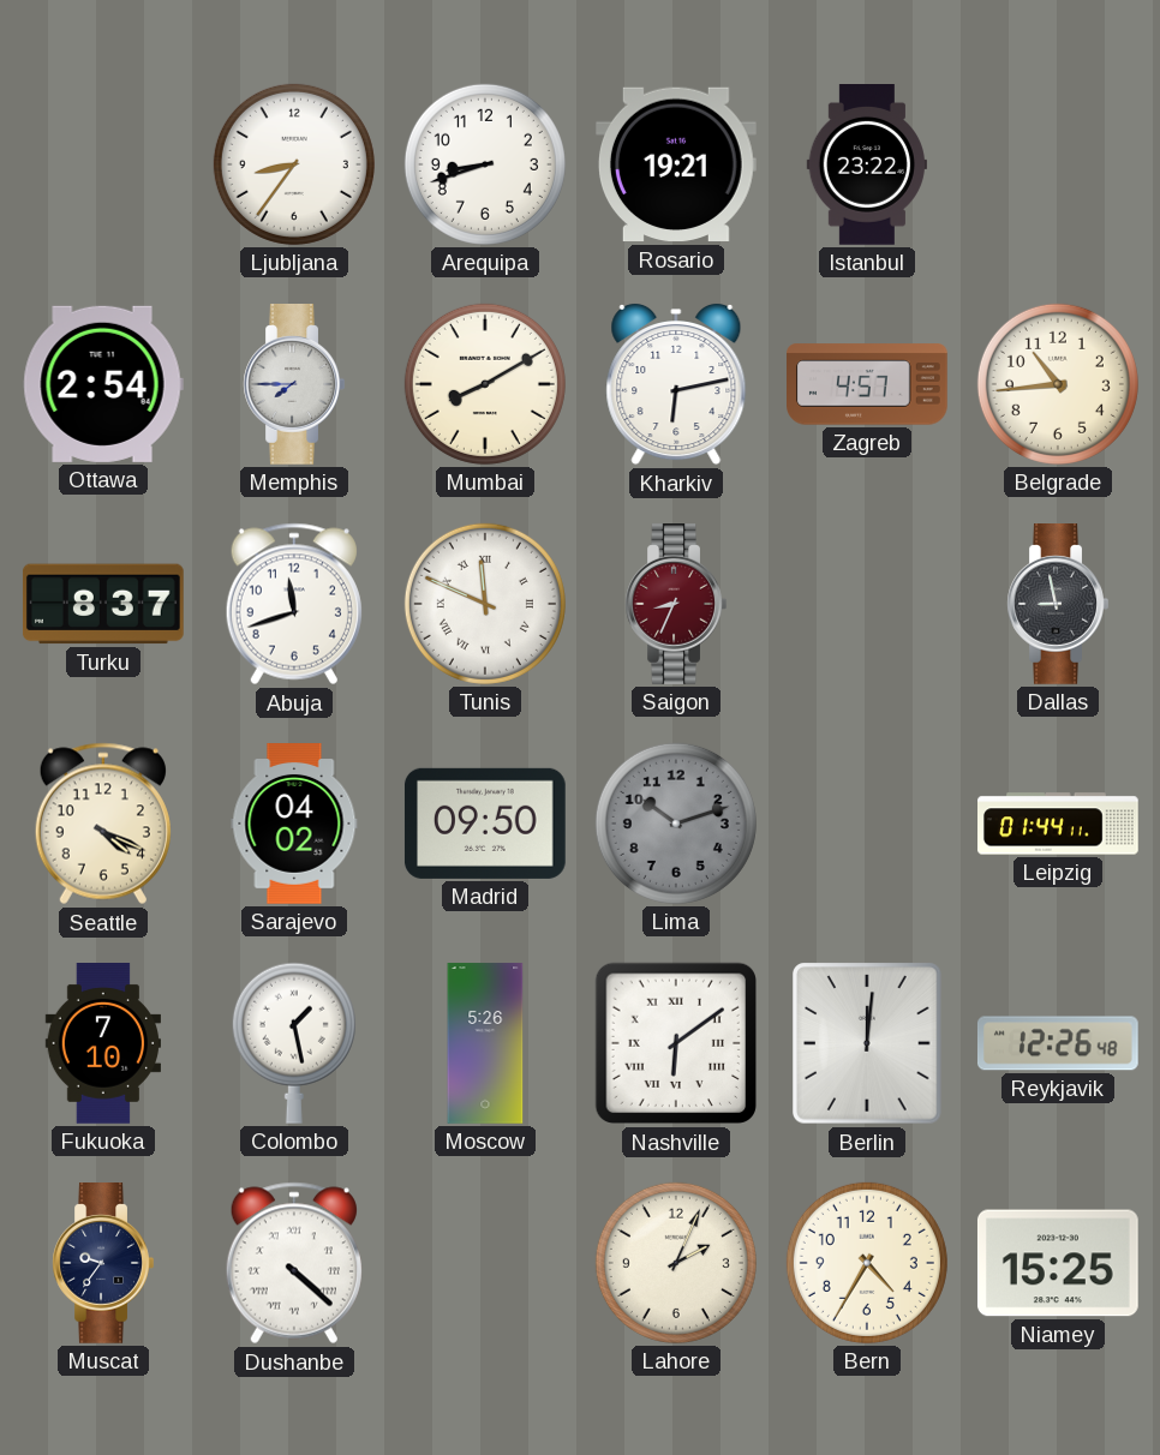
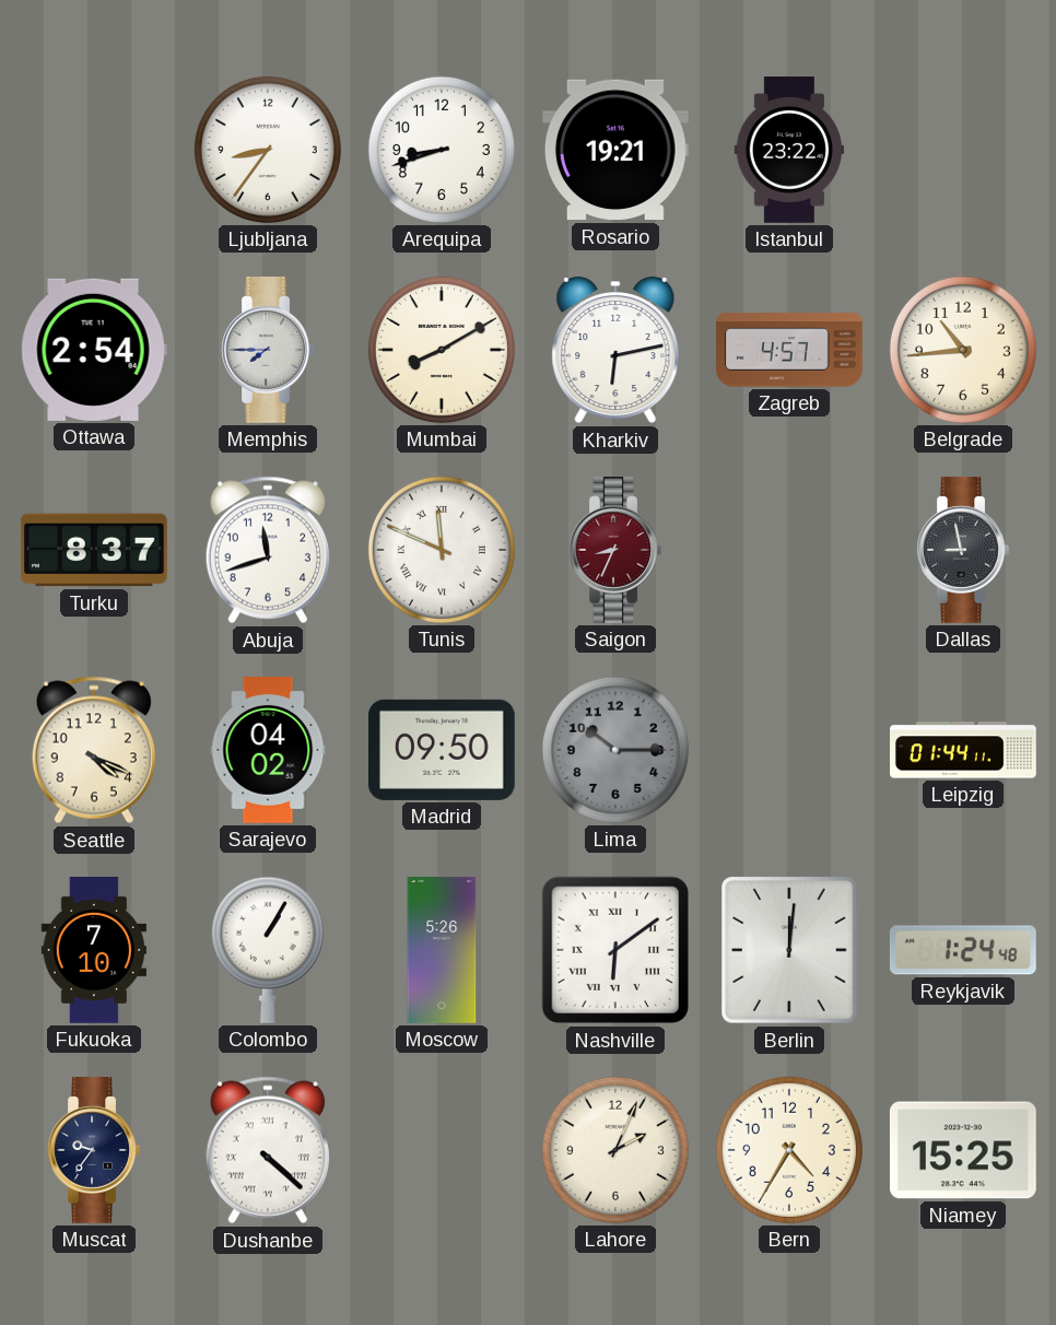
Lima: 10:12 -> 10:15
Colombo: 1:28 -> 1:05
Reykjavik: 12:26 -> 1:24
